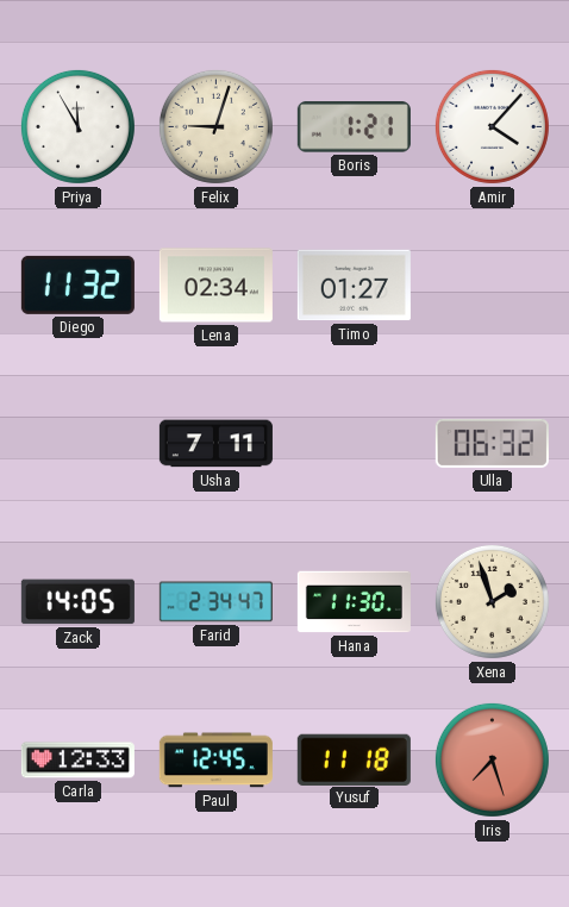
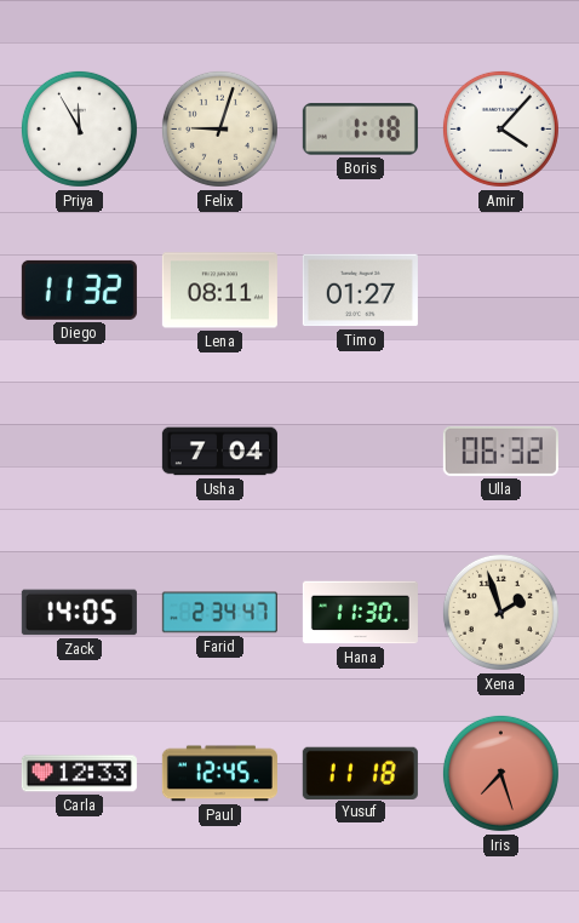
Boris: 1:21 -> 1:18
Lena: 02:34 -> 08:11
Usha: 7:11 -> 7:04
